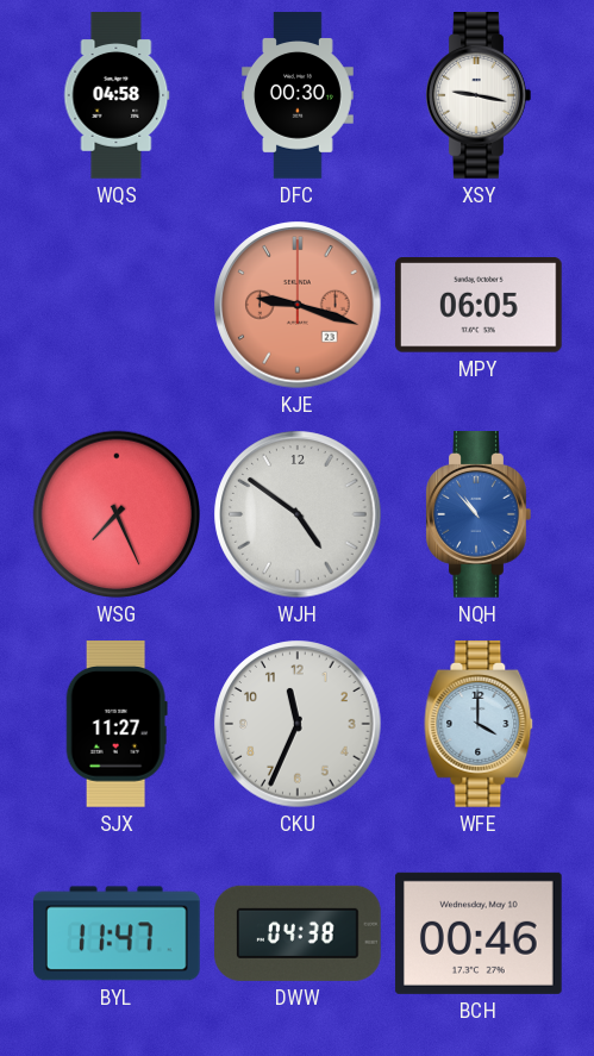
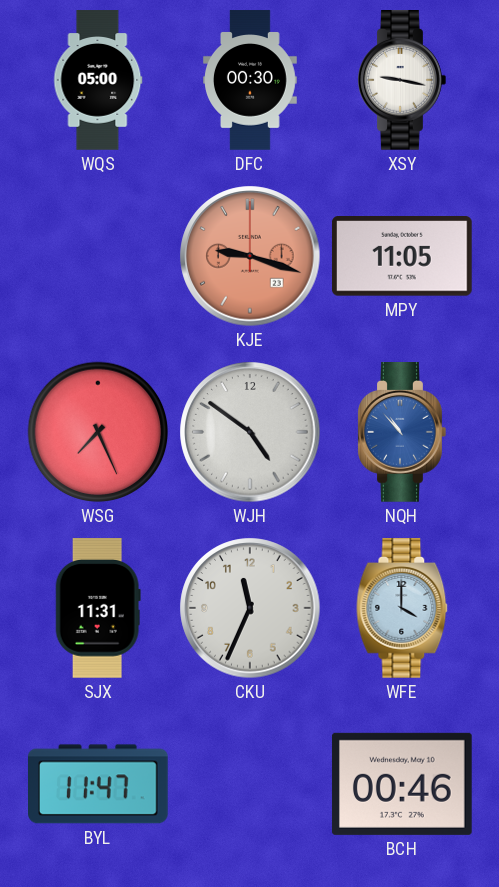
WQS: 04:58 -> 05:00
MPY: 06:05 -> 11:05
SJX: 11:27 -> 11:31
DWW: 04:38 -> none
